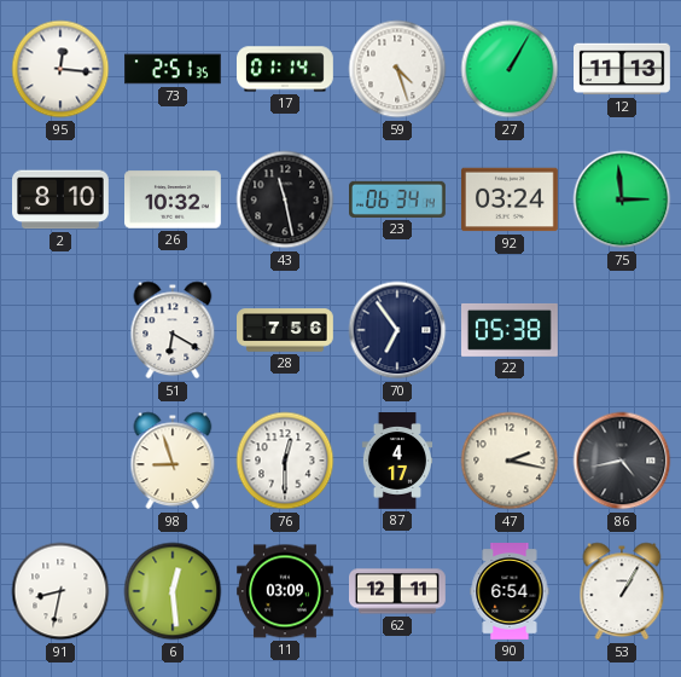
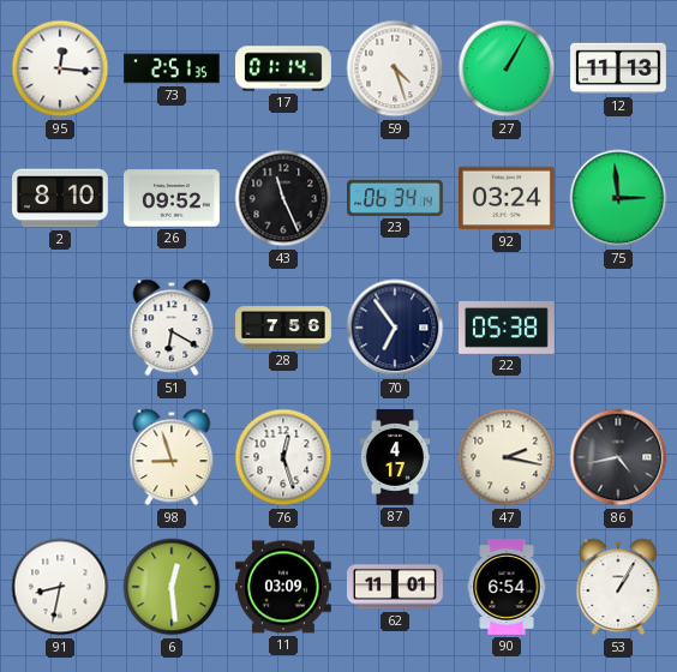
26: 10:32 -> 09:52
43: 11:28 -> 11:26
76: 12:30 -> 12:27
62: 12:11 -> 11:01
